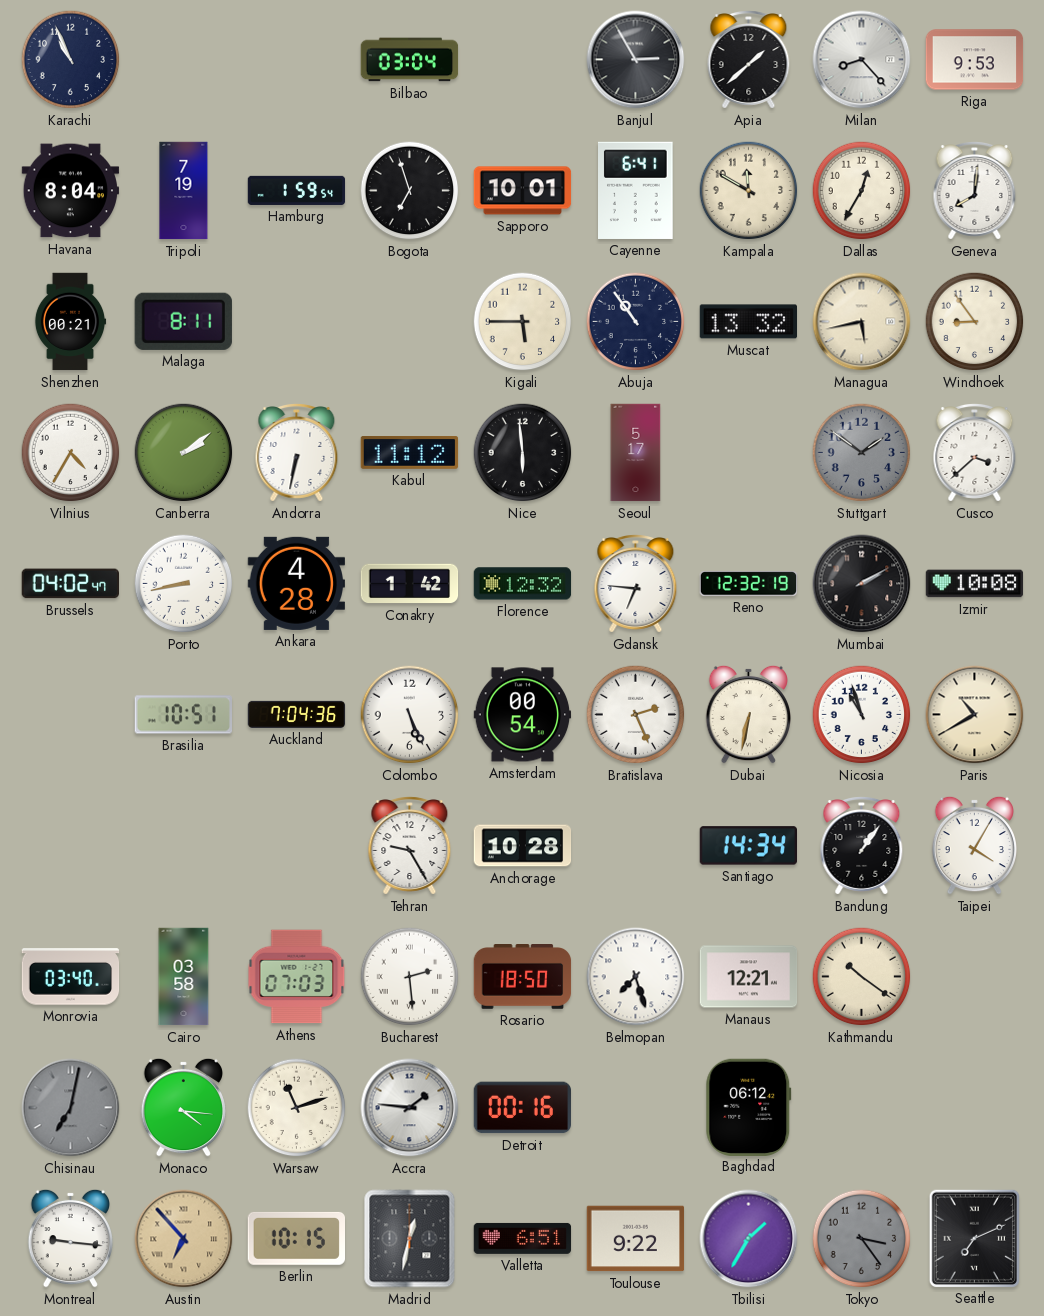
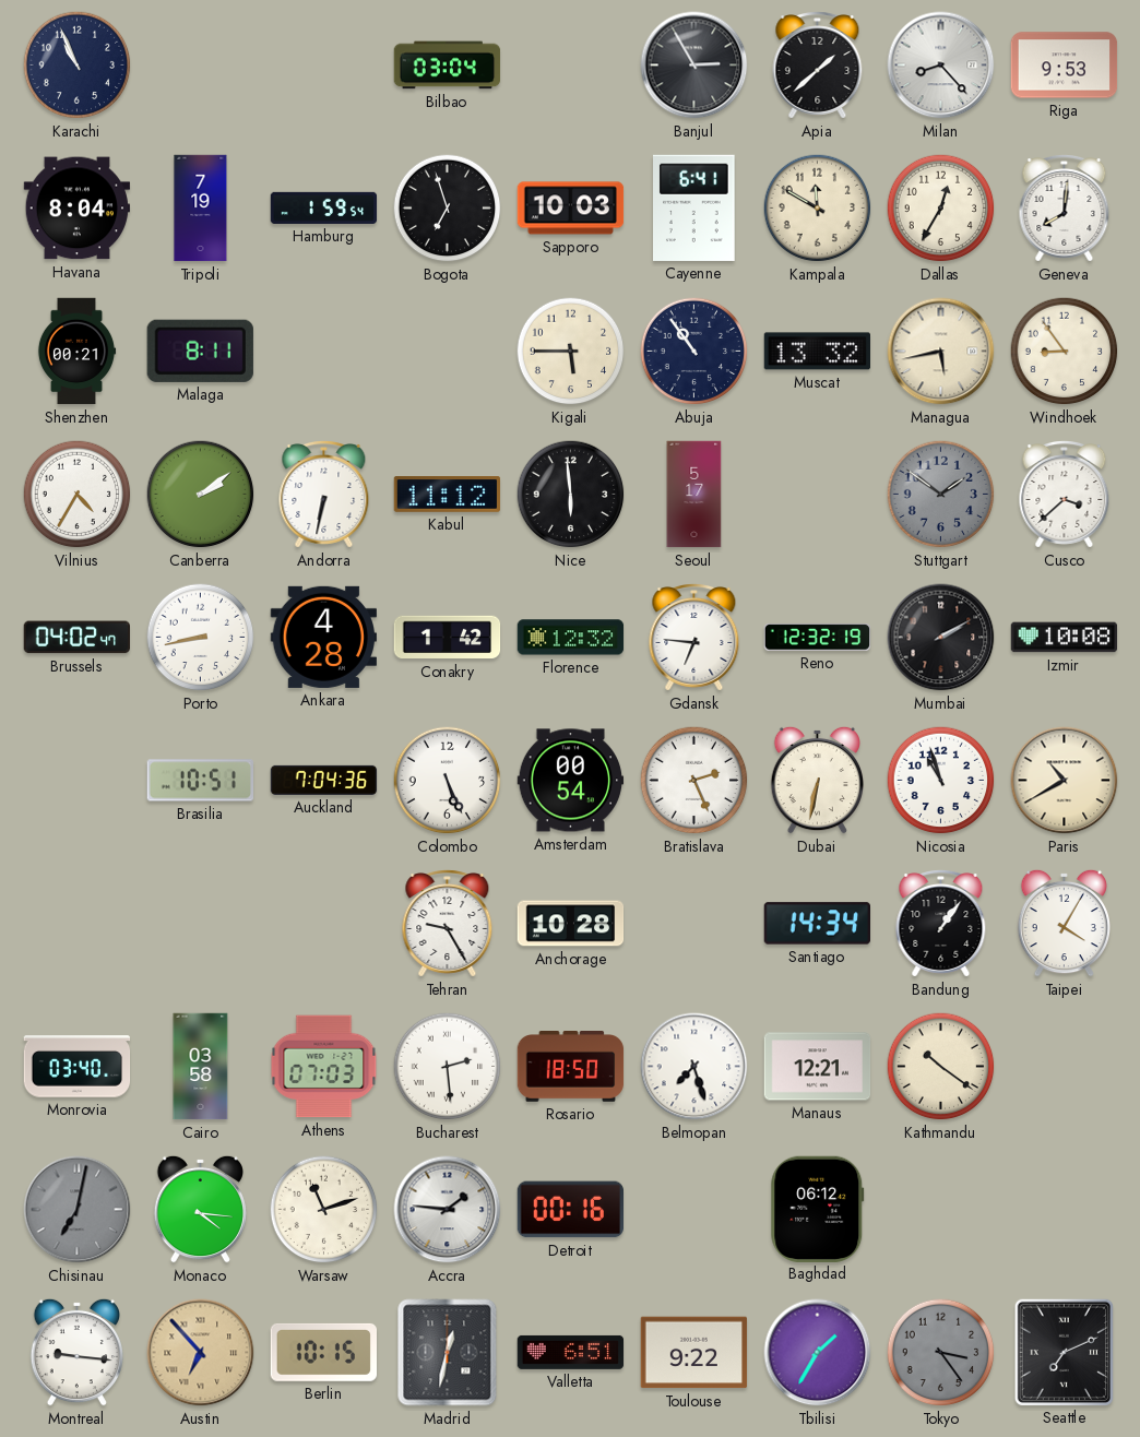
Sapporo: 10:01 -> 10:03
